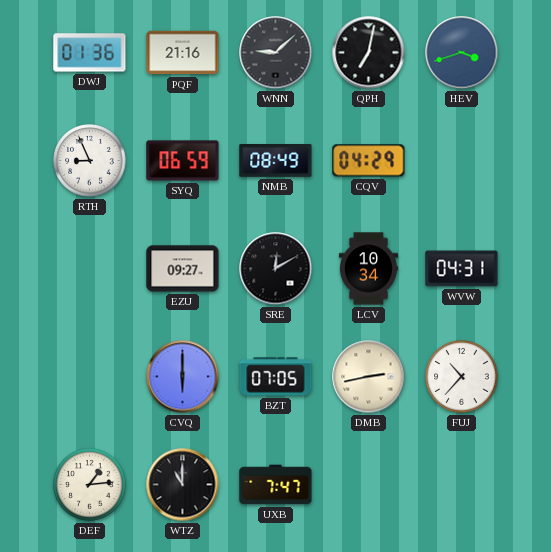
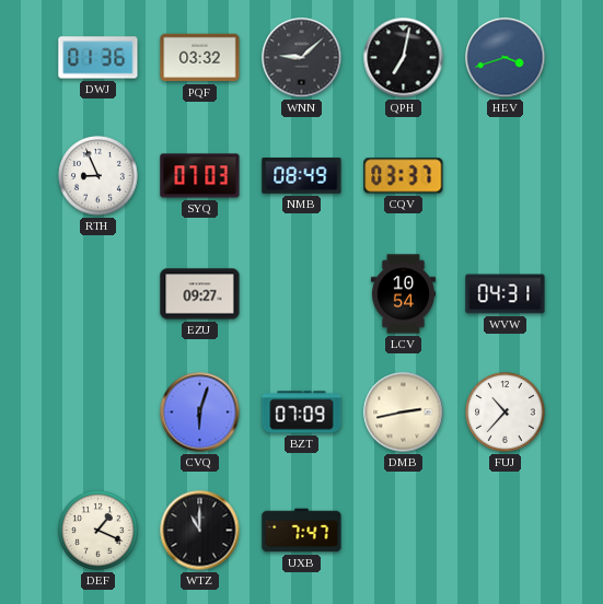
PQF: 21:16 -> 03:32
SYQ: 06:59 -> 07:03
CQV: 04:29 -> 03:37
SRE: 12:10 -> none
LCV: 10:34 -> 10:54
CVQ: 6:00 -> 6:03
BZT: 07:05 -> 07:09
DEF: 1:14 -> 1:19
